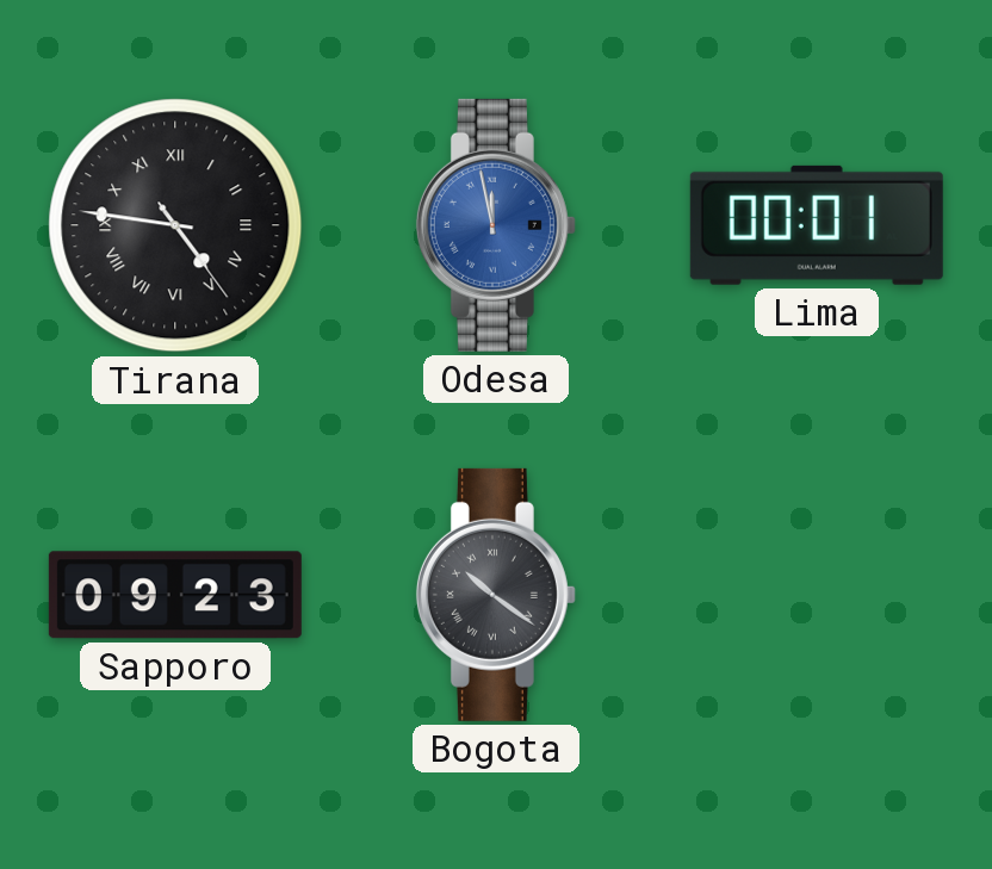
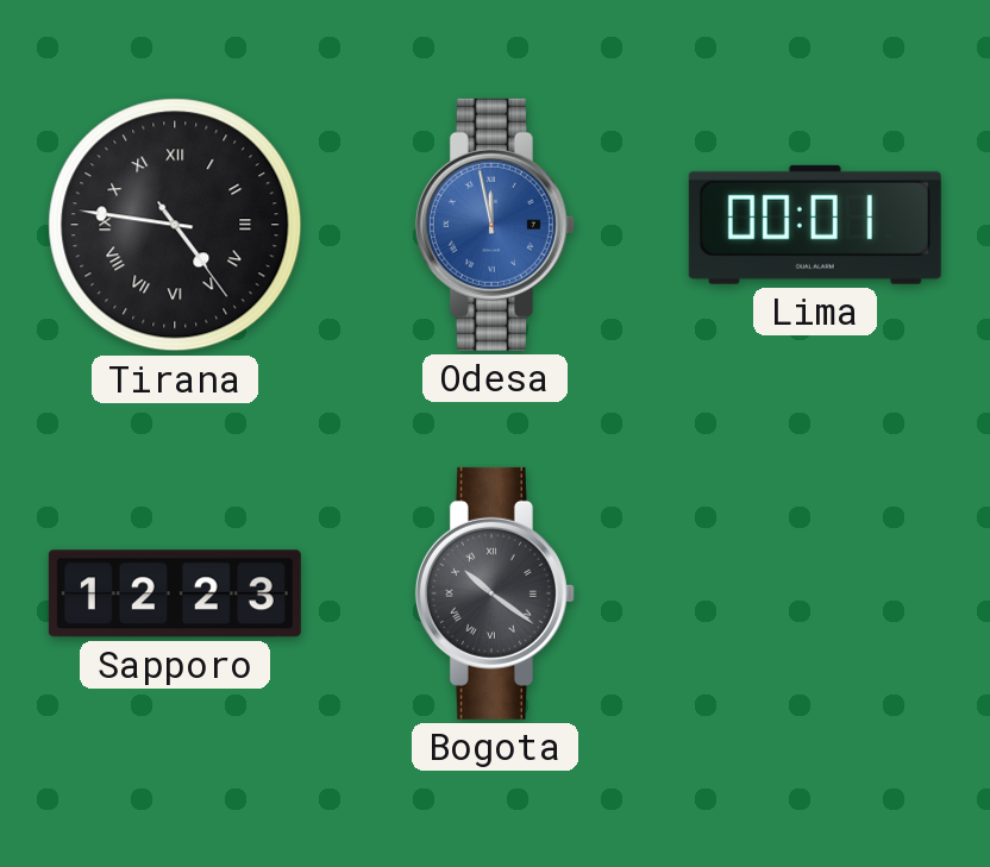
Sapporo: 09:23 -> 12:23
